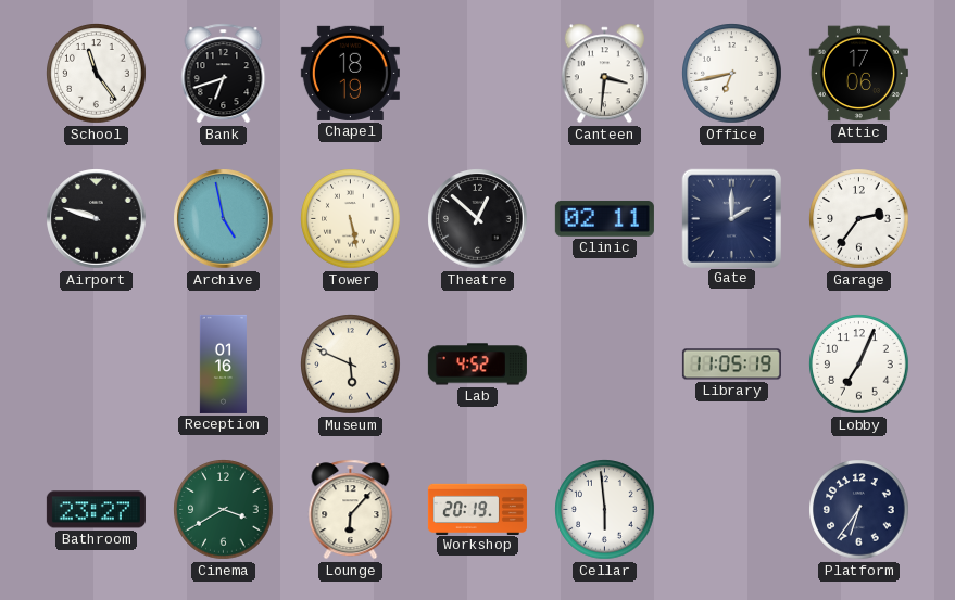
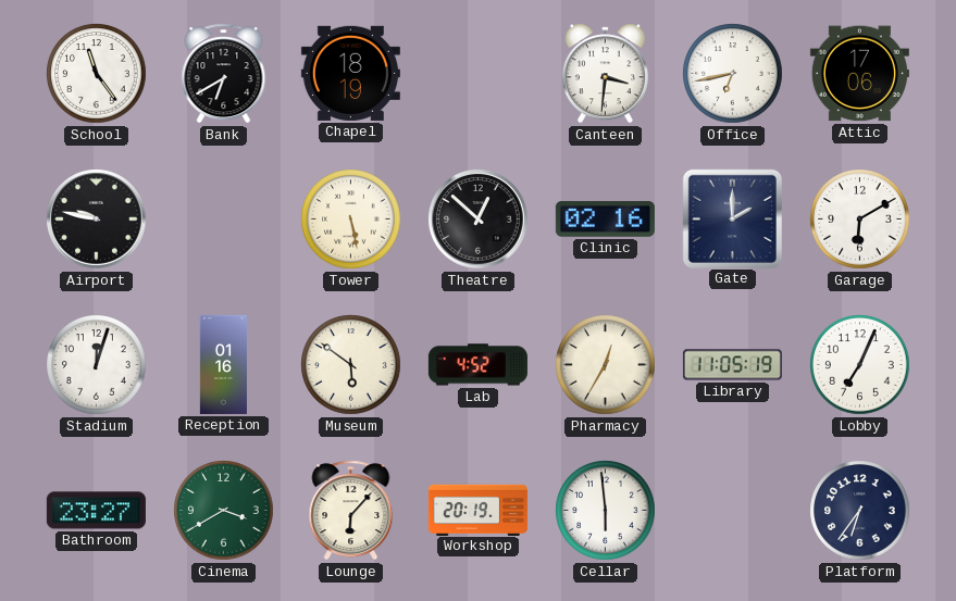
Bank: 6:42 -> 6:40
Airport: 9:48 -> 9:47
Archive: 4:58 -> none
Clinic: 02:11 -> 02:16
Garage: 2:36 -> 6:10
Stadium: none -> 12:03
Museum: 5:49 -> 5:51
Pharmacy: none -> 12:35
